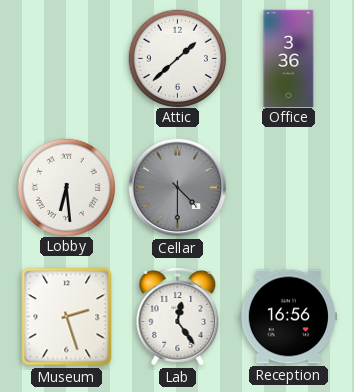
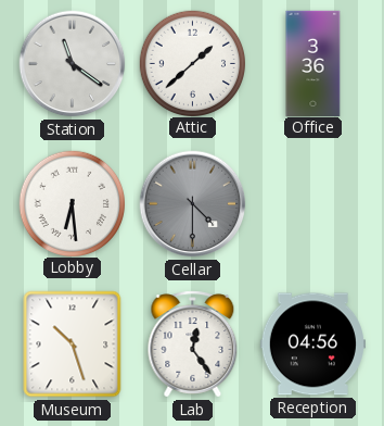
Station: none -> 11:21
Museum: 2:27 -> 10:27
Reception: 16:56 -> 04:56
